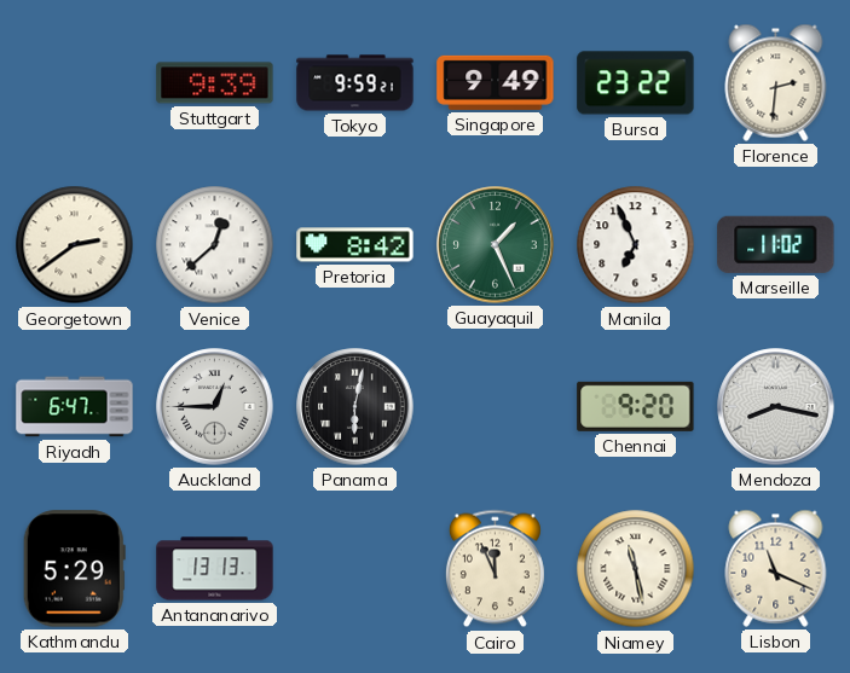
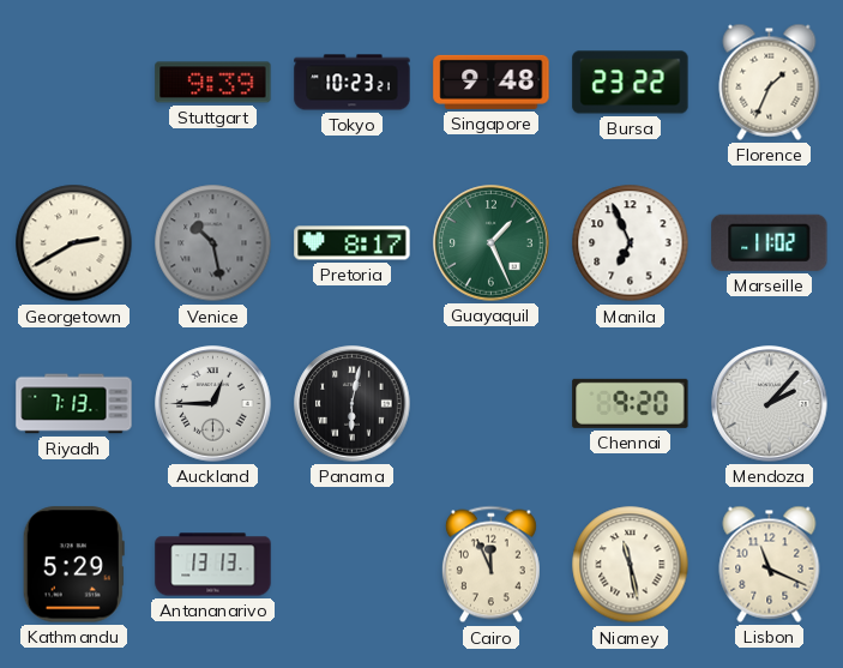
Tokyo: 9:59 -> 10:23
Singapore: 9:49 -> 9:48
Florence: 2:31 -> 1:34
Georgetown: 2:39 -> 2:40
Venice: 12:38 -> 10:28
Venice dial: white -> grey
Pretoria: 8:42 -> 8:17
Riyadh: 6:47 -> 7:13
Mendoza: 8:17 -> 2:07
